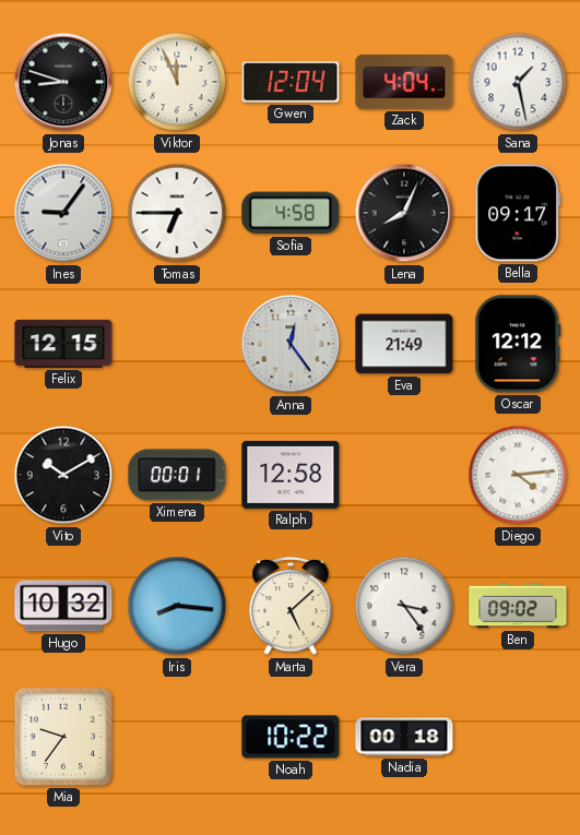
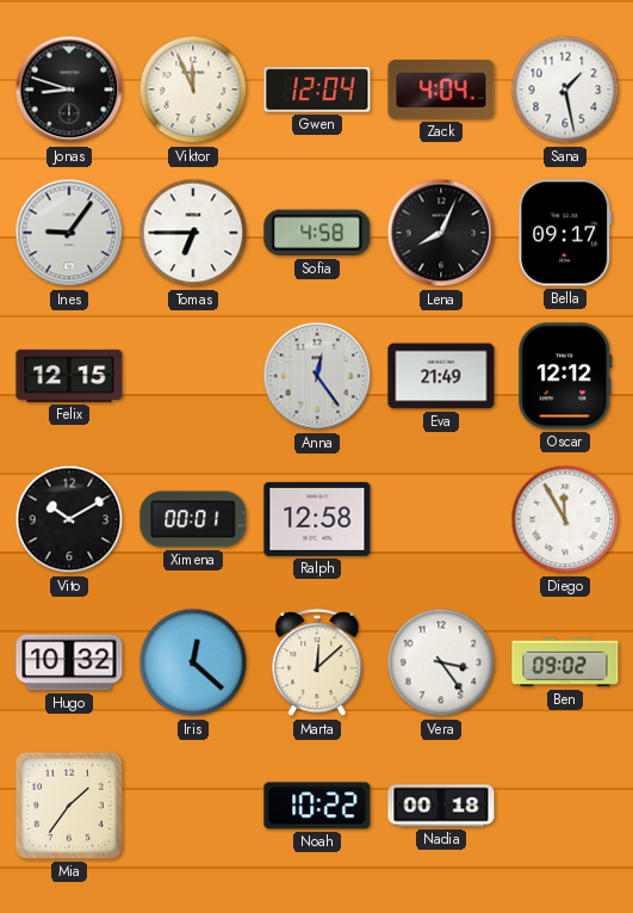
Diego: 4:14 -> 11:55
Iris: 8:16 -> 12:22
Marta: 5:08 -> 12:08
Mia: 9:36 -> 1:36
